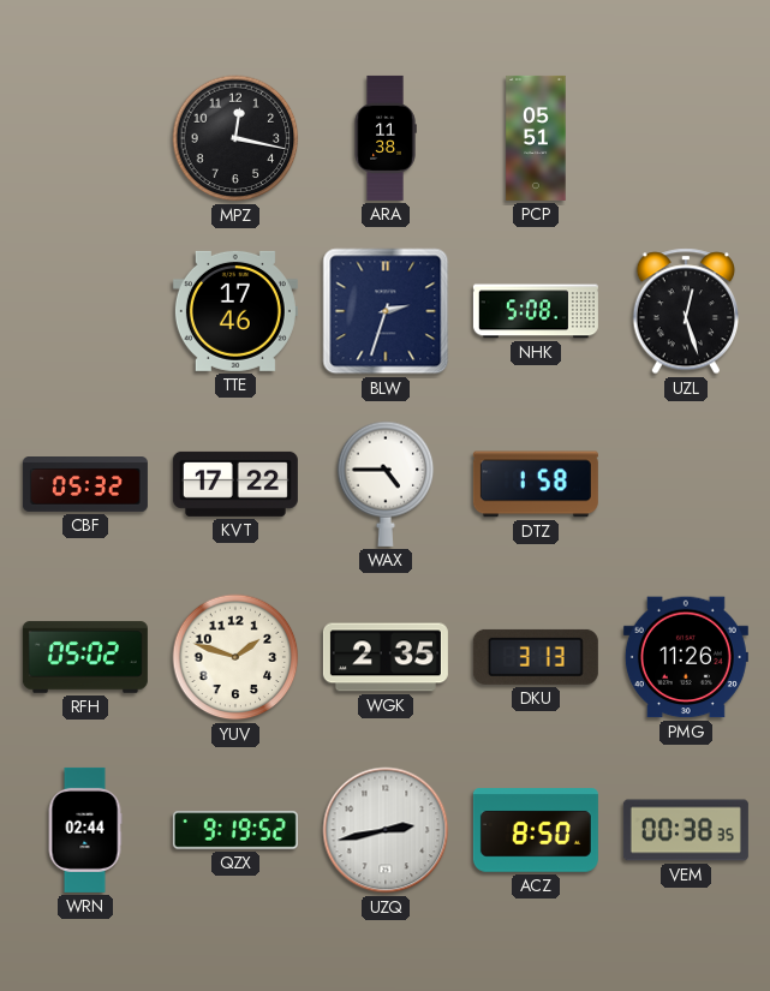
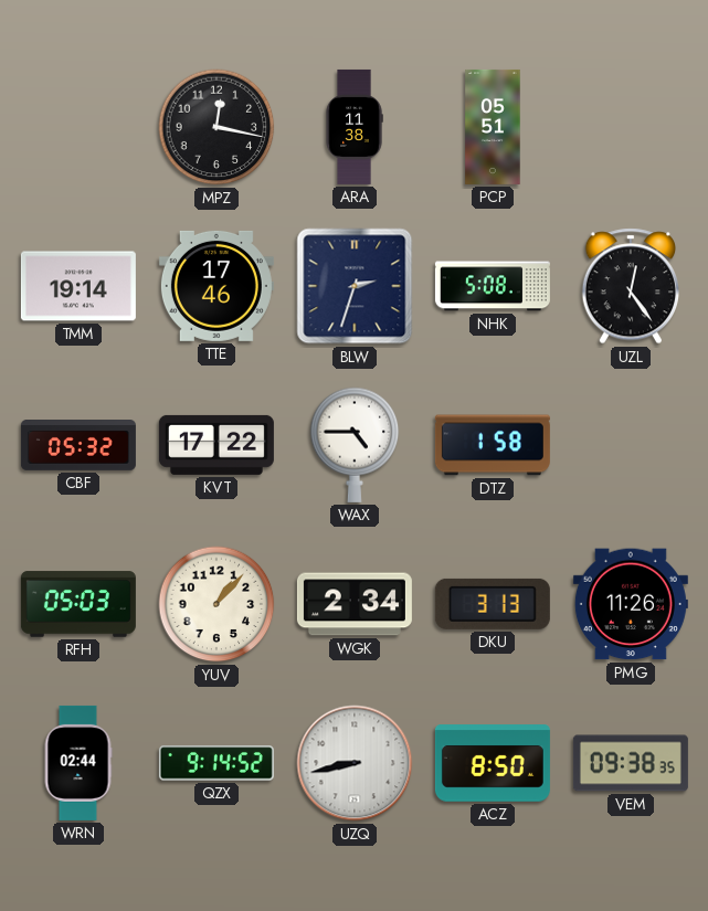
TMM: none -> 19:14
UZL: 12:27 -> 12:24
RFH: 05:02 -> 05:03
YUV: 1:48 -> 1:07
WGK: 2:35 -> 2:34
QZX: 9:19 -> 9:14
UZQ: 2:43 -> 8:43
VEM: 00:38 -> 09:38
